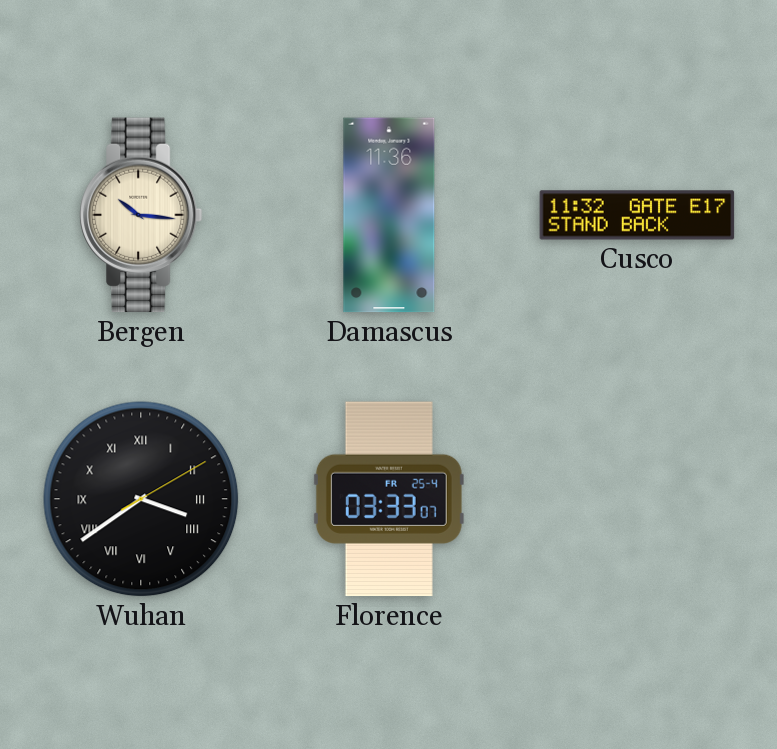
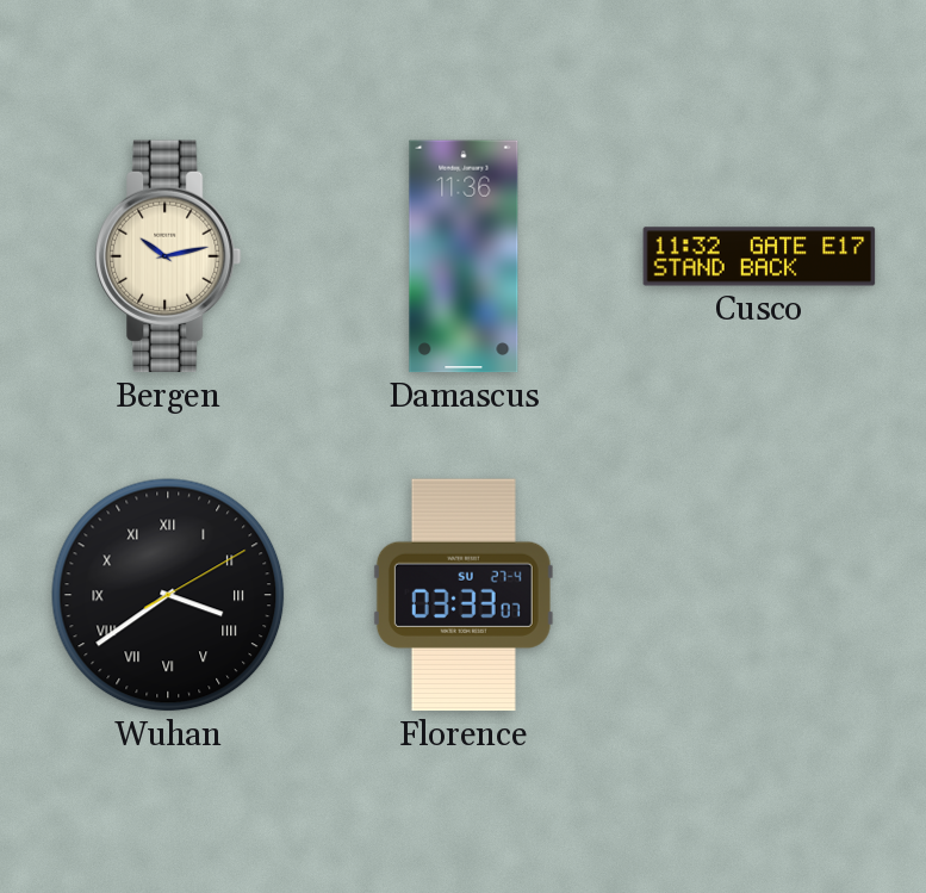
Bergen: 10:16 -> 10:13
Florence date: FR 25-4 -> SU 27-4
